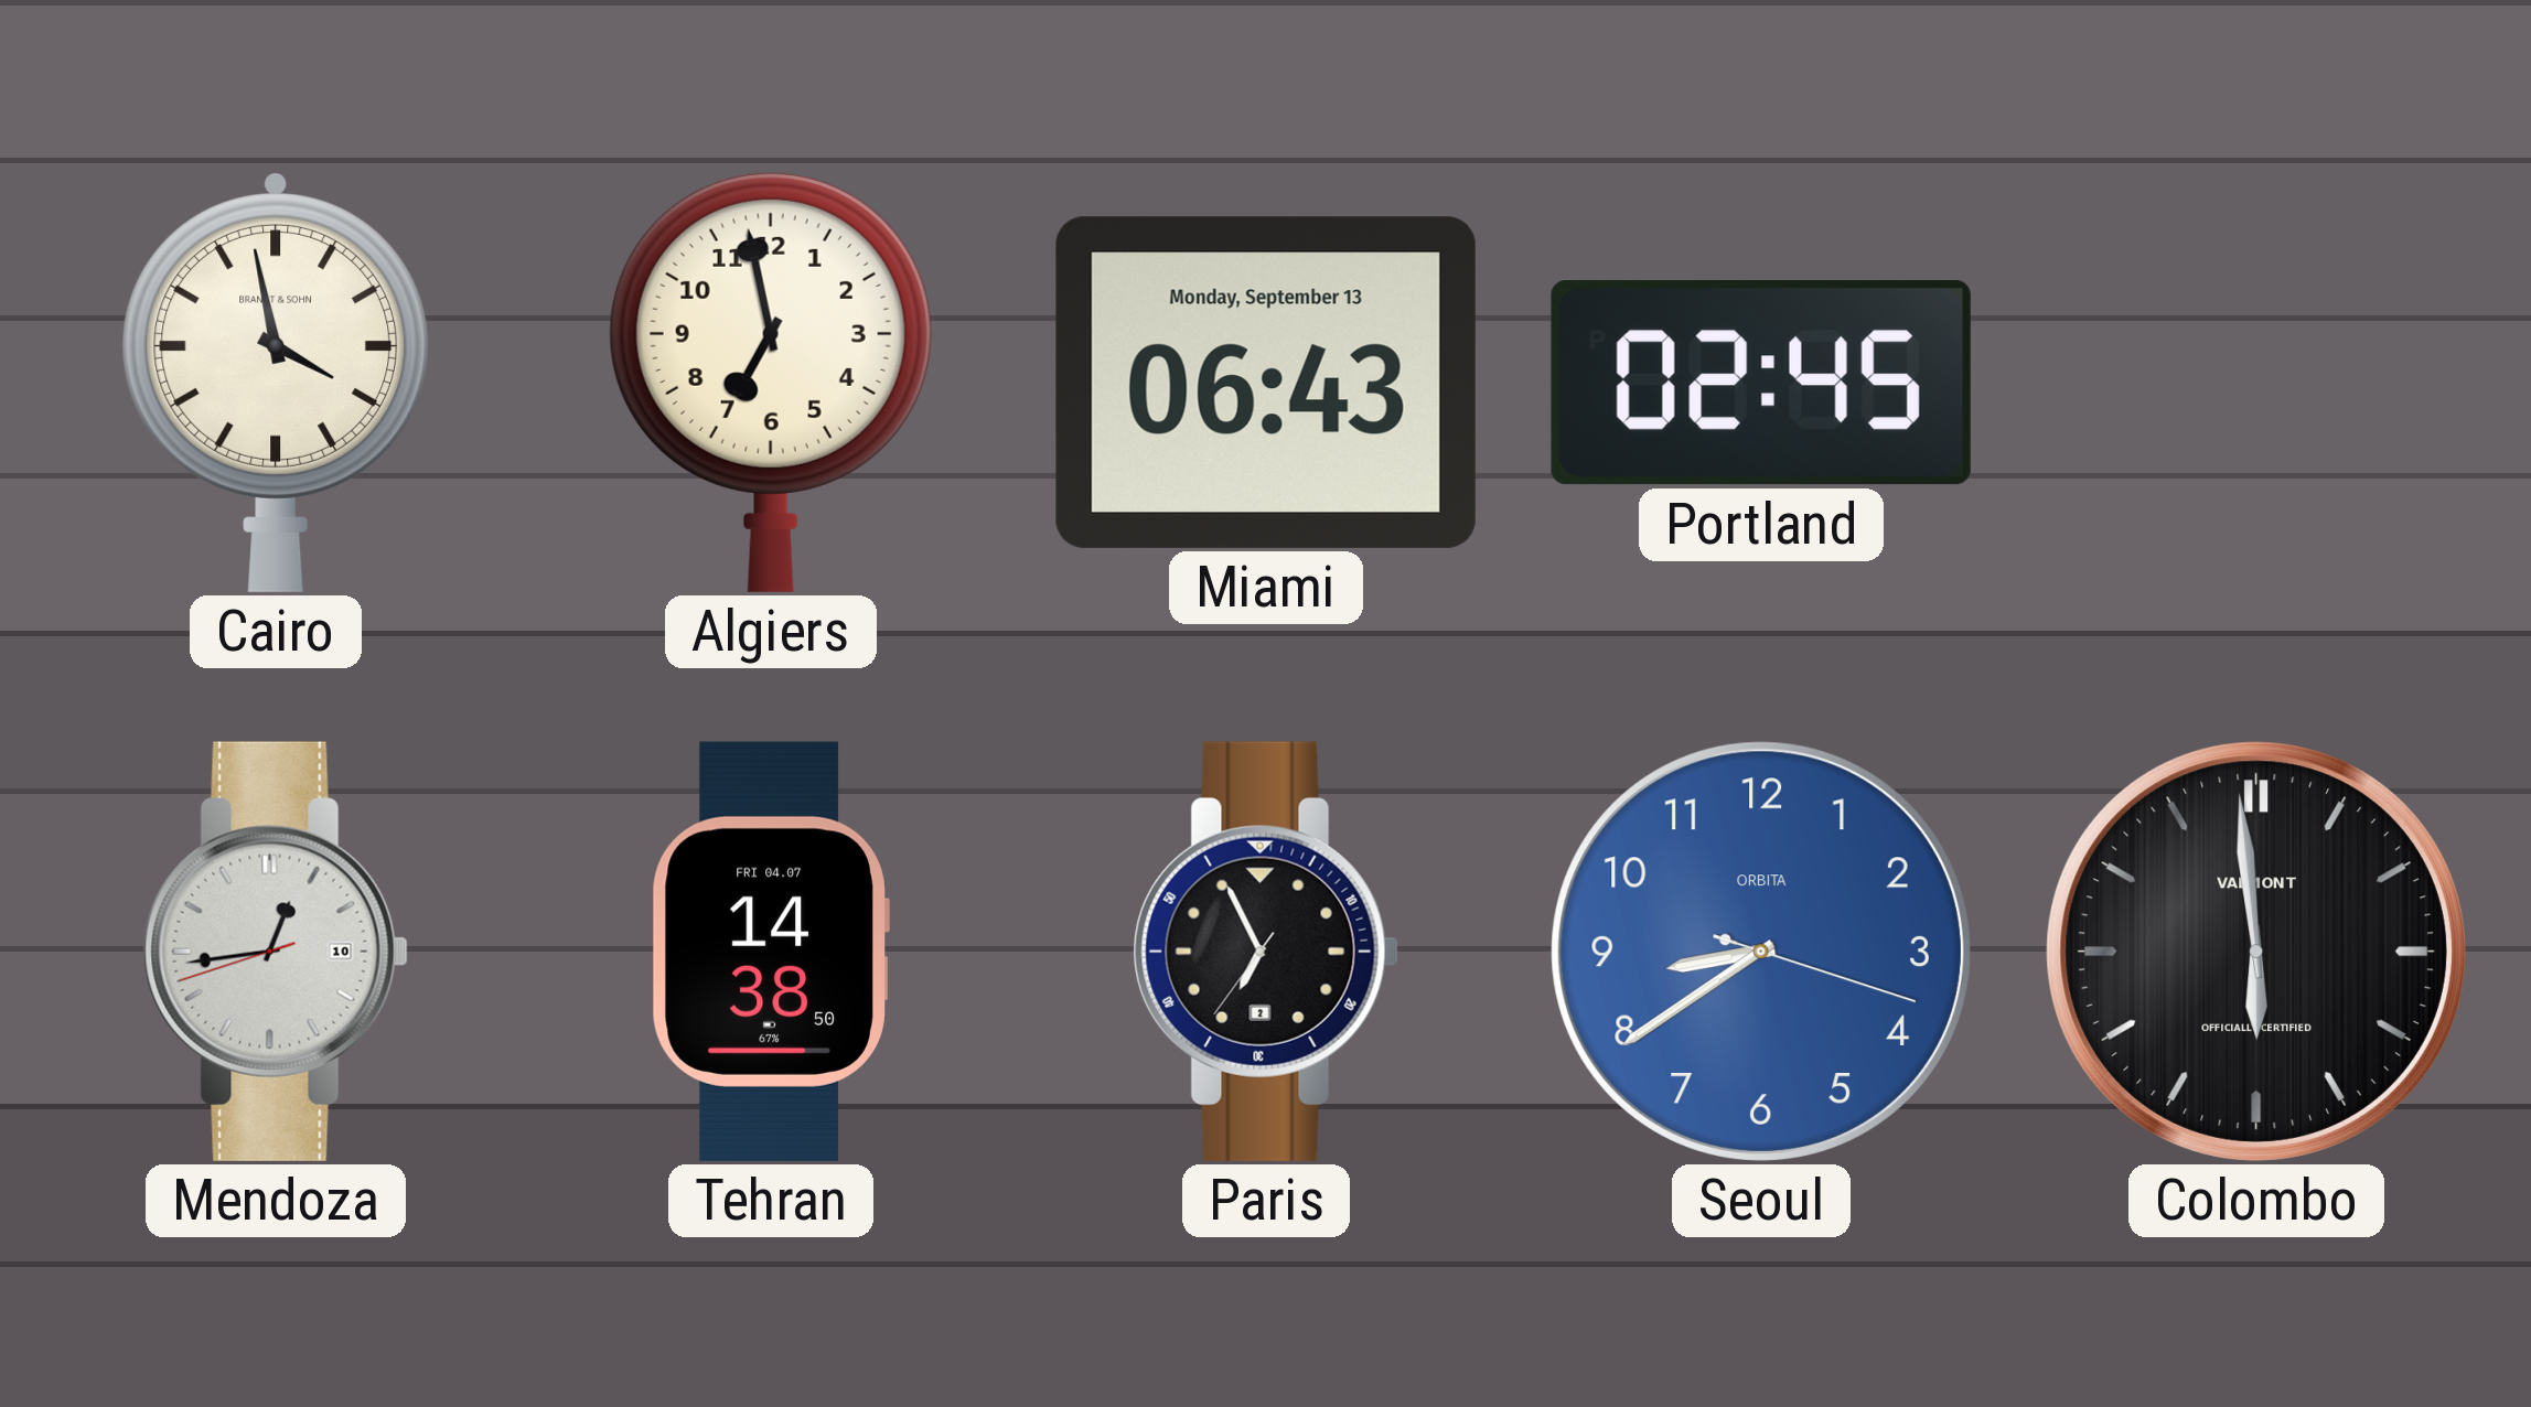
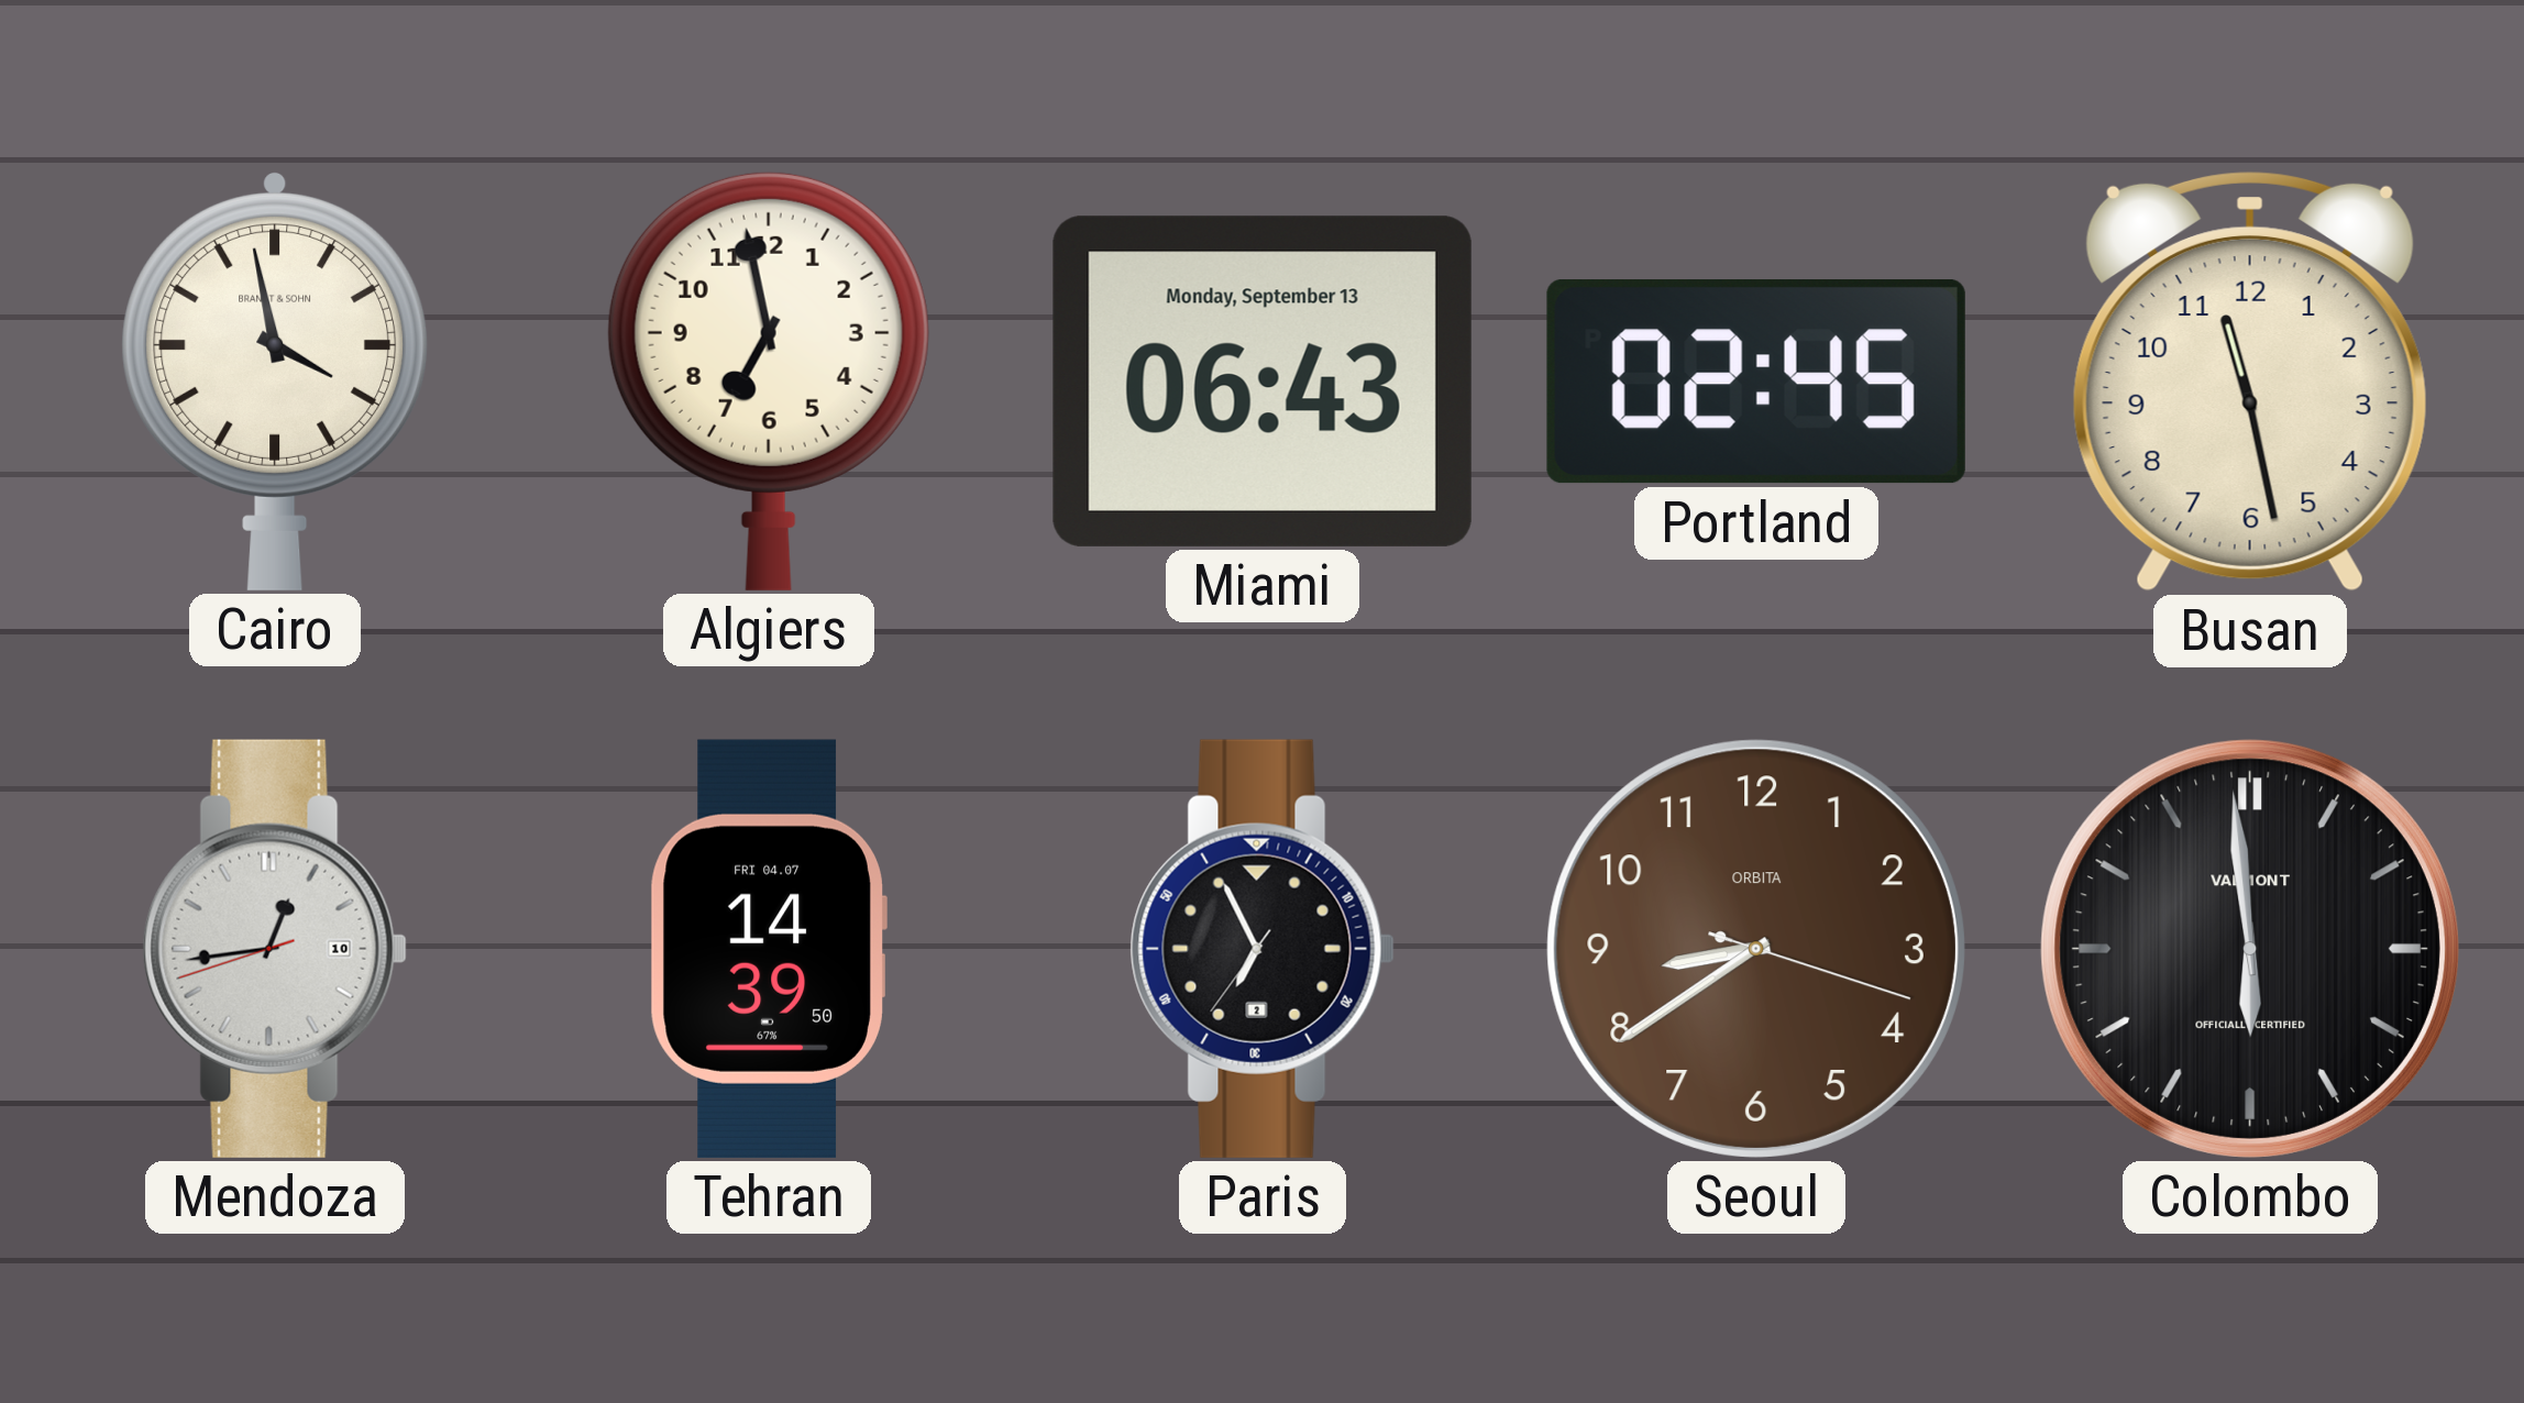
Busan: none -> 11:28
Tehran: 14:38 -> 14:39
Seoul dial: blue -> brown
